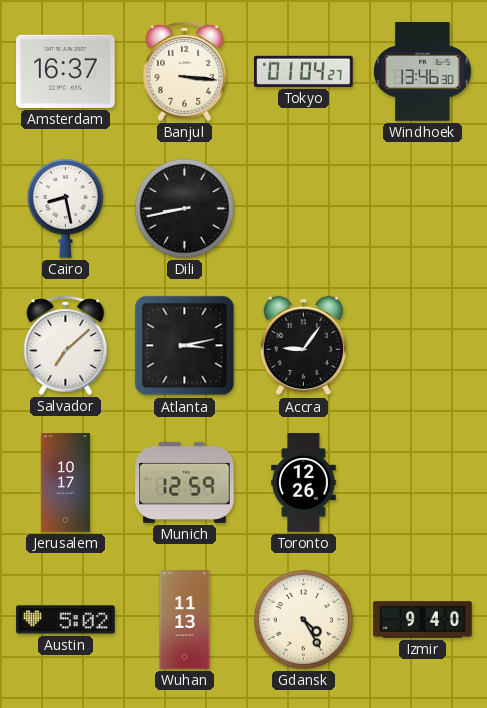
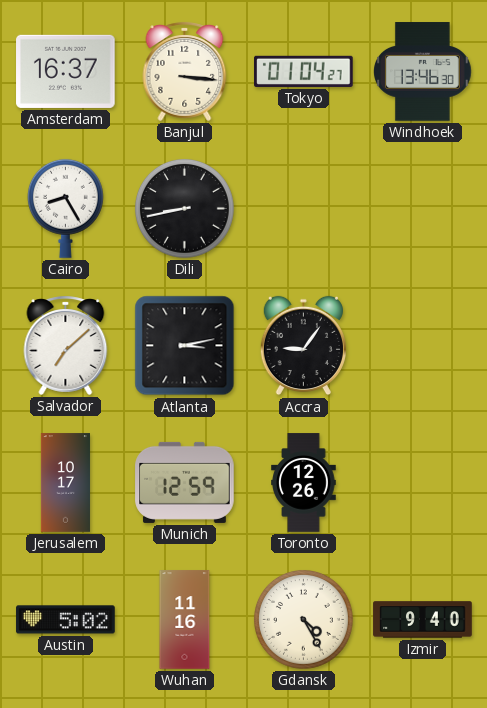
Cairo: 8:28 -> 8:25
Wuhan: 11:13 -> 11:16
